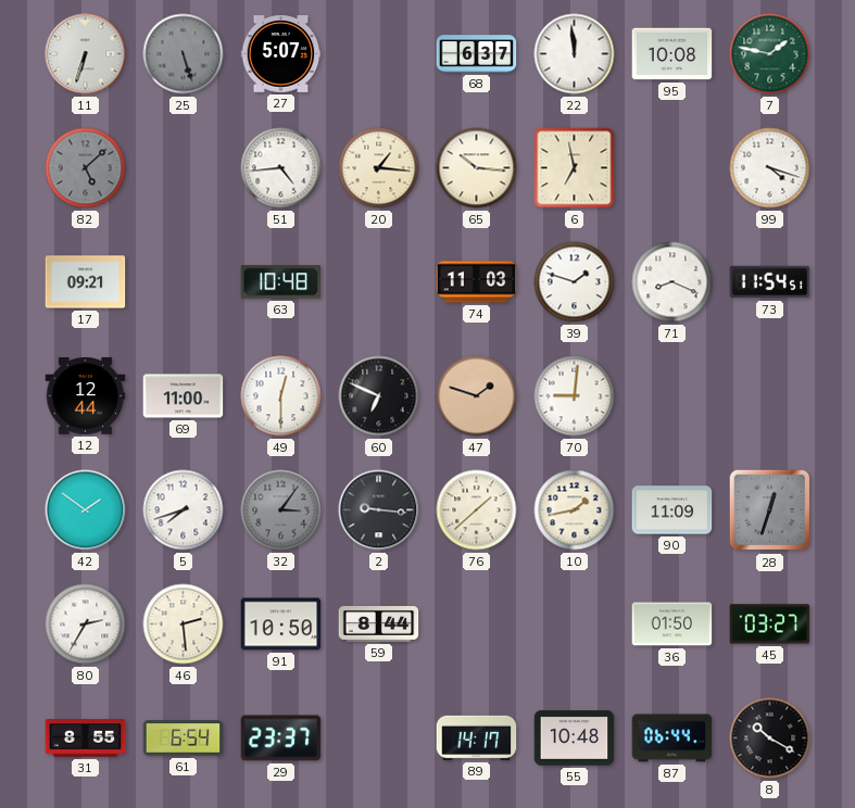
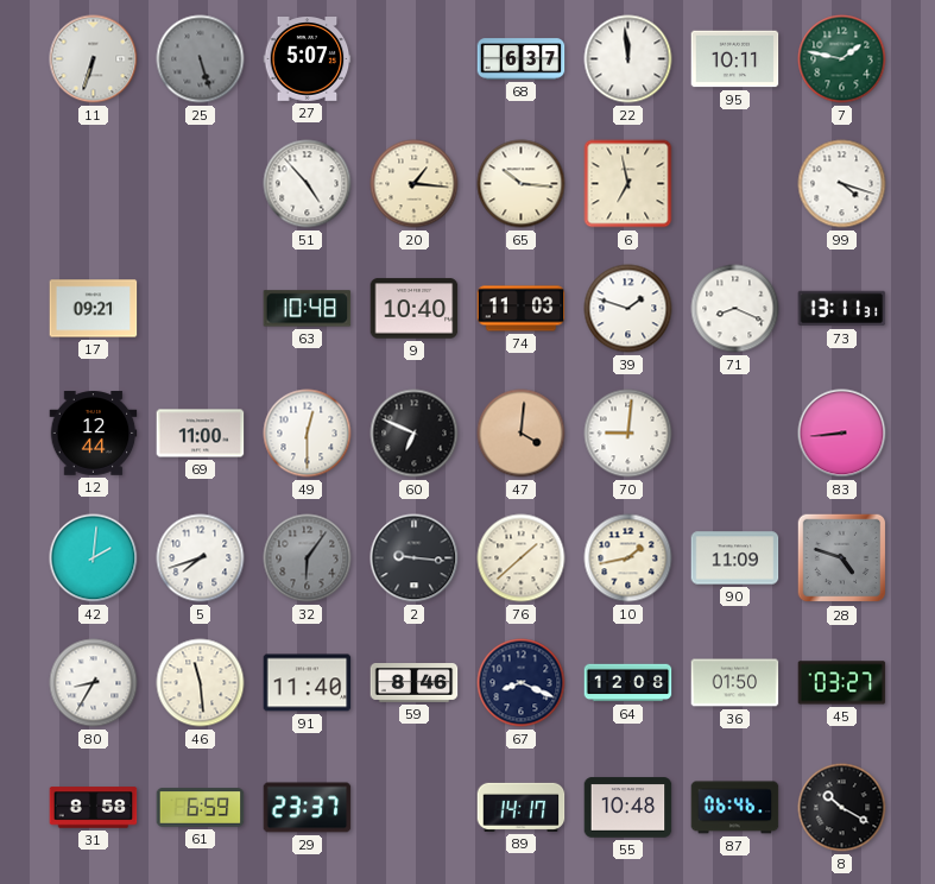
95: 10:08 -> 10:11
82: 5:08 -> none
51: 4:44 -> 4:53
9: none -> 10:40
73: 11:54 -> 13:11
47: 1:48 -> 4:01
83: none -> 8:44
42: 1:51 -> 2:01
32: 3:06 -> 6:06
28: 12:33 -> 4:48
80: 2:35 -> 8:35
46: 2:29 -> 11:29
91: 10:50 -> 11:40
59: 8:44 -> 8:46
67: none -> 8:19
64: none -> 12:08
31: 8:55 -> 8:58
61: 6:54 -> 6:59
87: 06:44 -> 06:46
